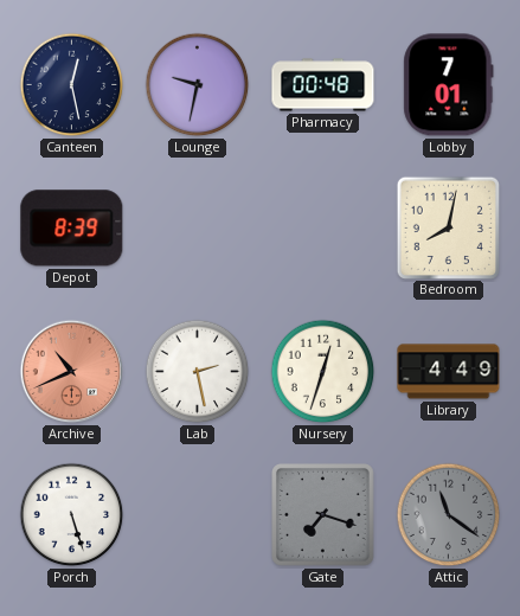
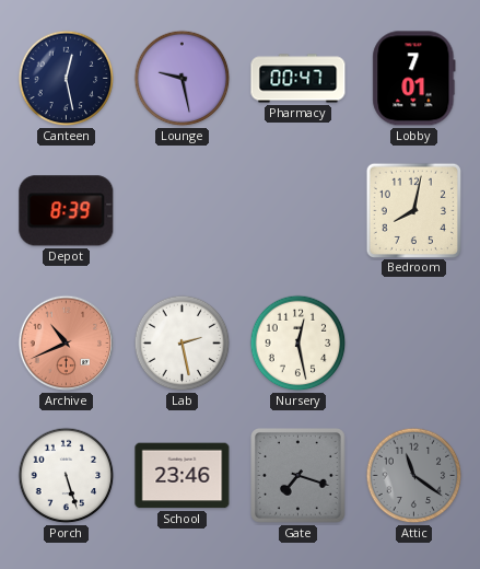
Lounge: 9:32 -> 9:28
Pharmacy: 00:48 -> 00:47
Nursery: 12:33 -> 12:28
Library: 4:49 -> none
School: none -> 23:46
